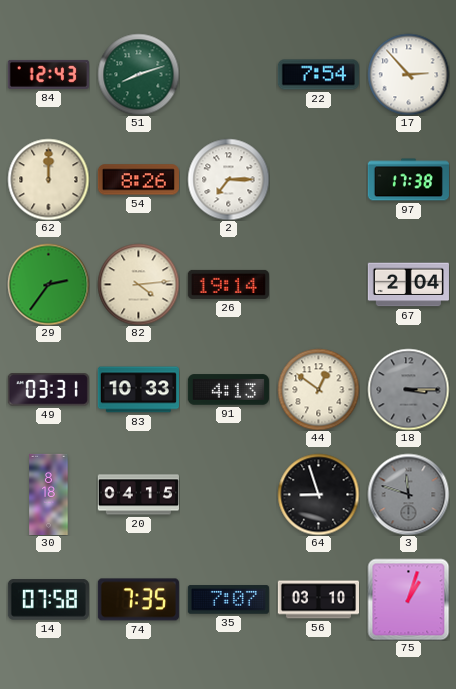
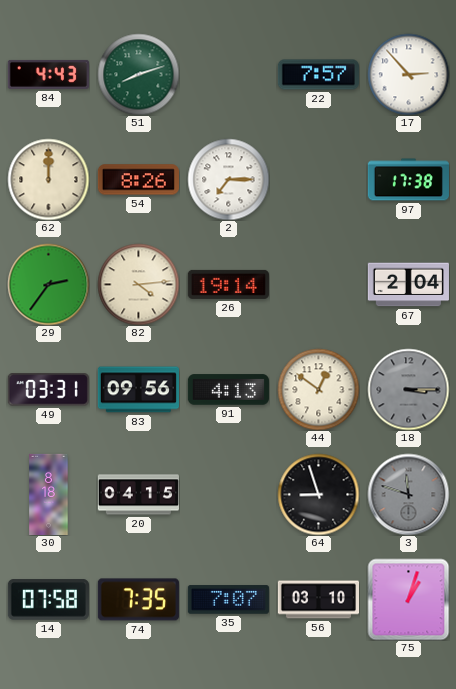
84: 12:43 -> 4:43
22: 7:54 -> 7:57
83: 10:33 -> 09:56
